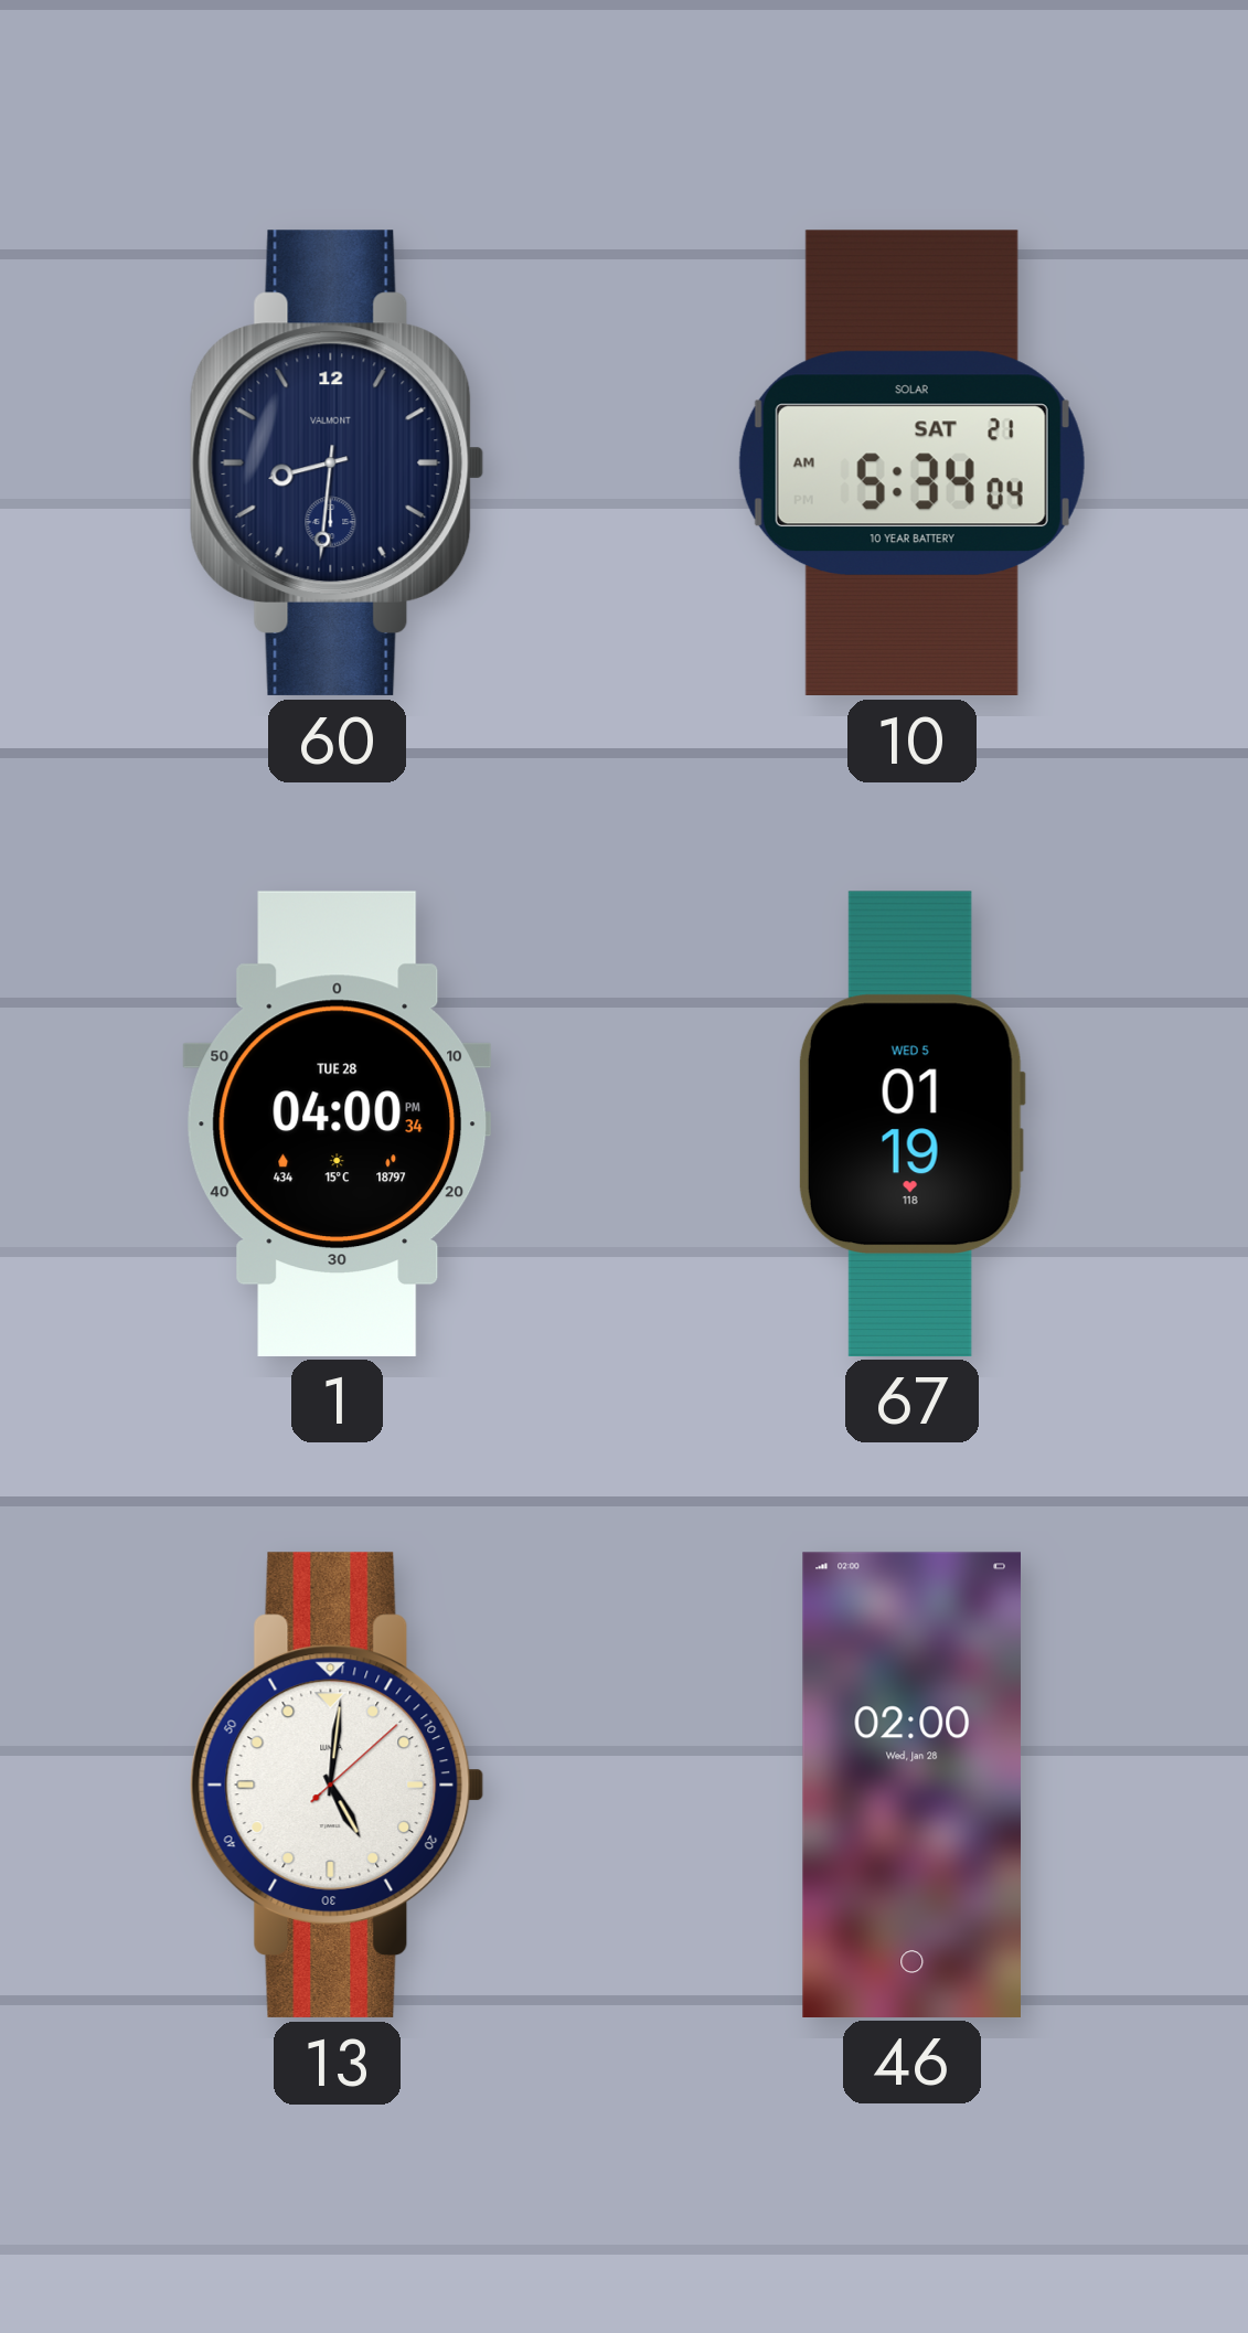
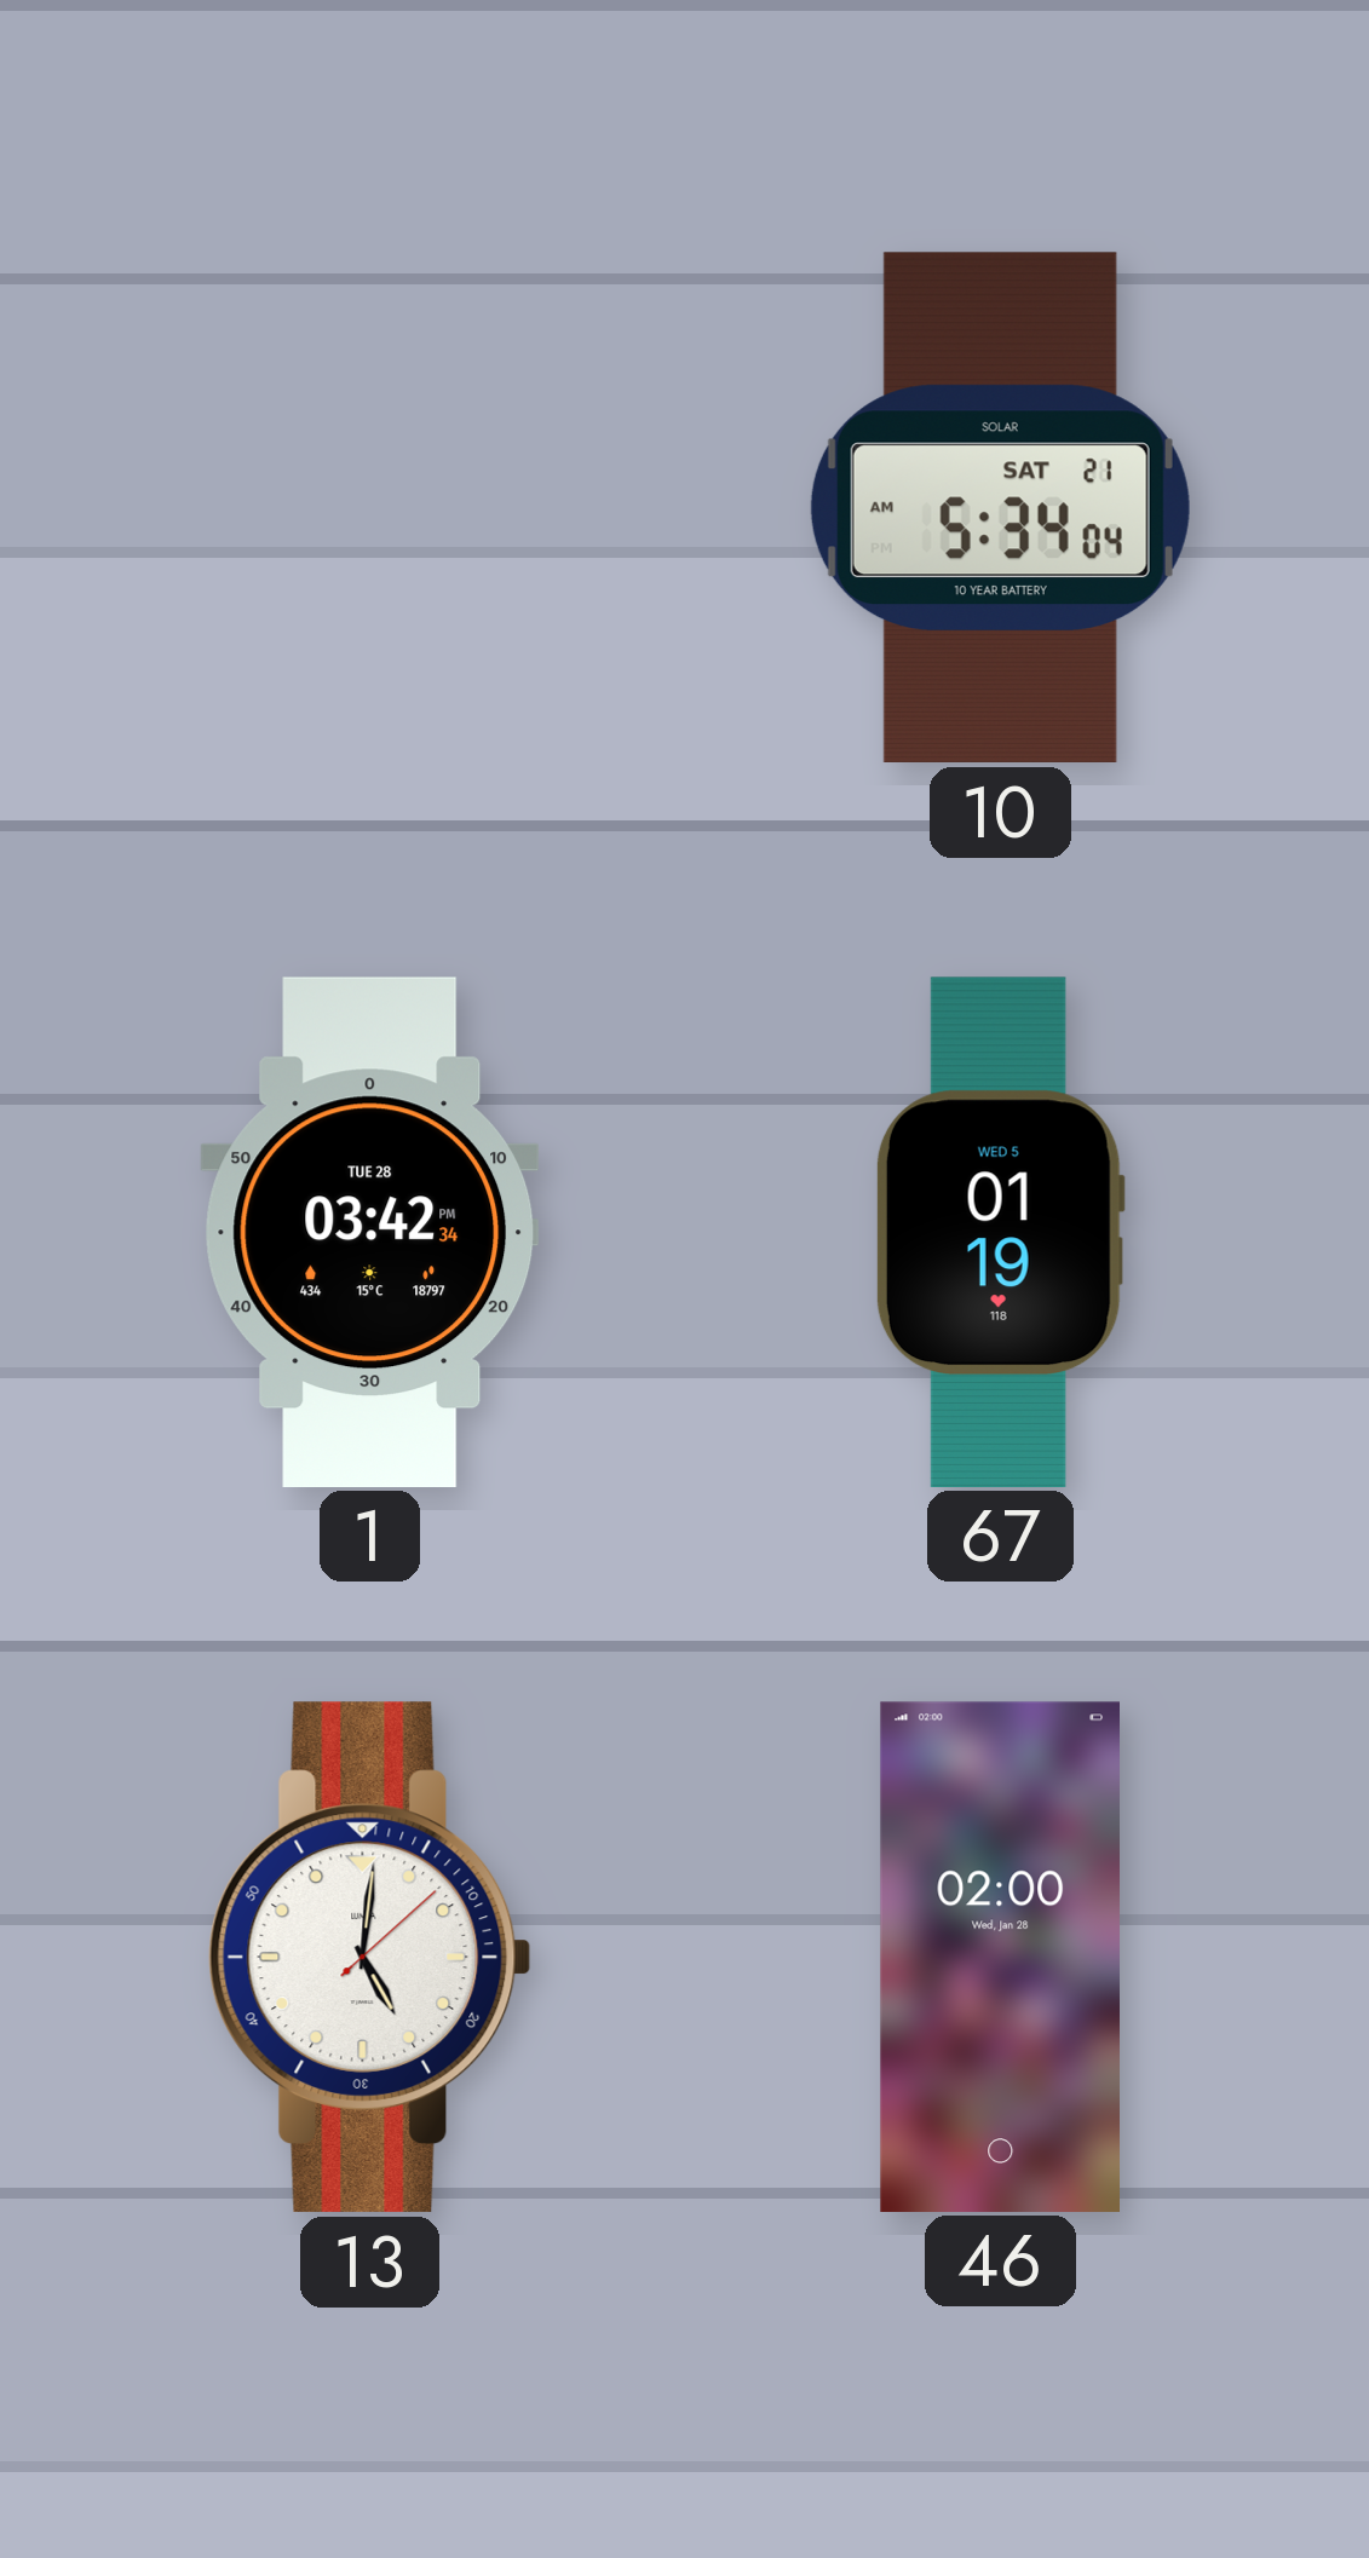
60: 8:31 -> none
1: 04:00 -> 03:42
